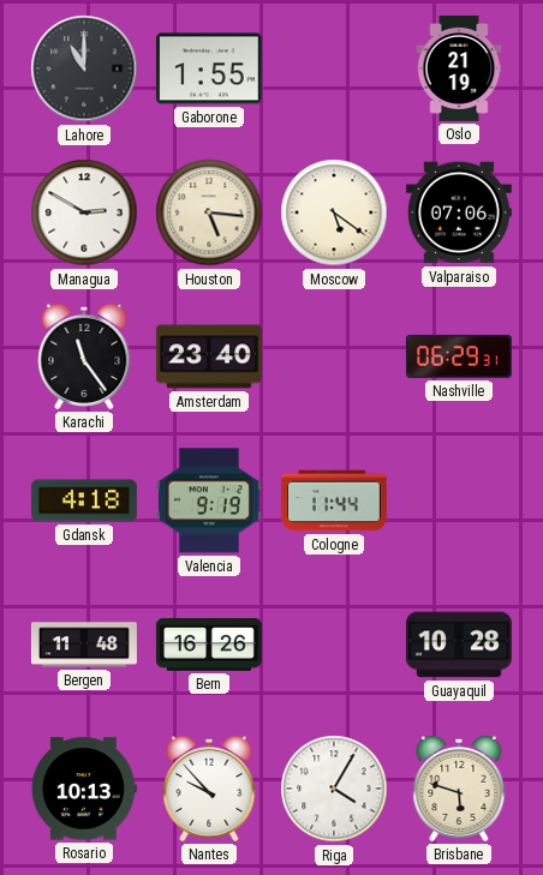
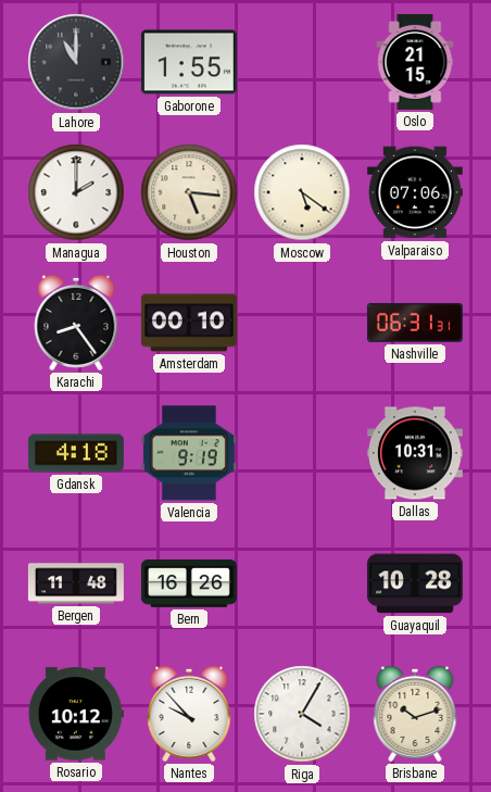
Oslo: 21:19 -> 21:15
Managua: 2:50 -> 2:00
Karachi: 11:24 -> 8:24
Amsterdam: 23:40 -> 00:10
Nashville: 06:29 -> 06:31
Cologne: 11:44 -> none
Dallas: none -> 10:31
Rosario: 10:13 -> 10:12
Brisbane: 5:48 -> 10:12
